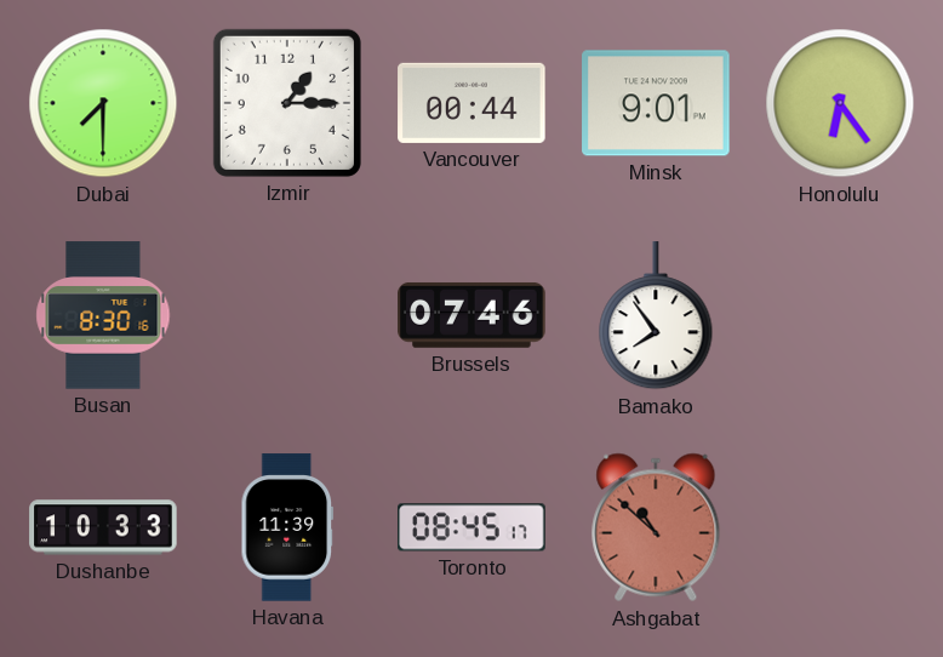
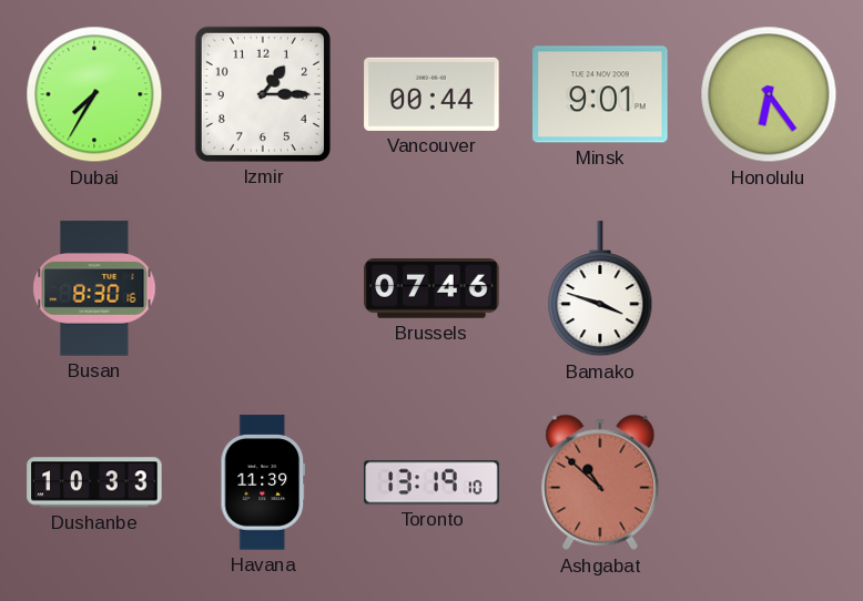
Dubai: 7:30 -> 7:35
Bamako: 7:54 -> 3:48
Toronto: 08:45 -> 13:19
